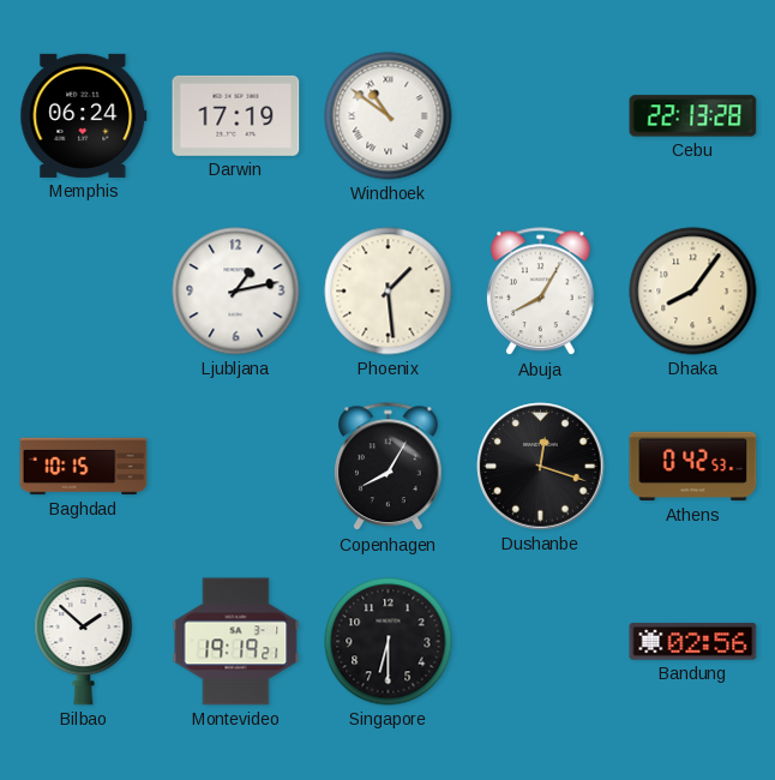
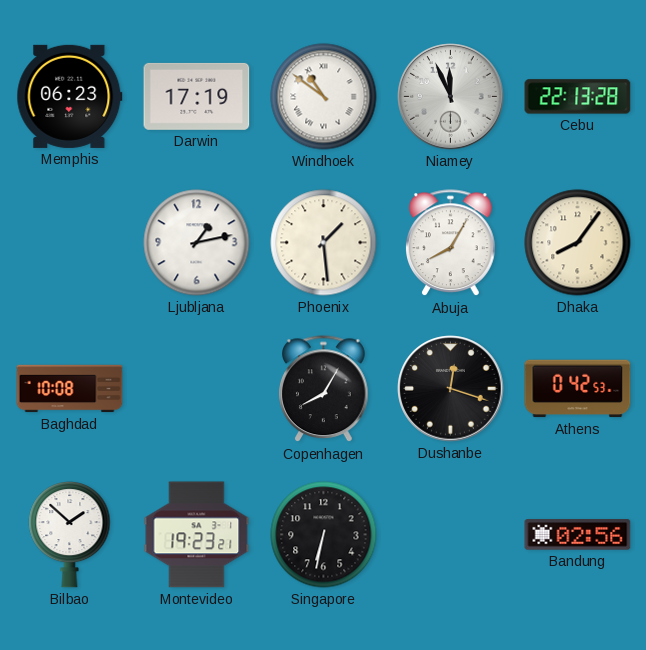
Memphis: 06:24 -> 06:23
Niamey: none -> 11:56
Baghdad: 10:15 -> 10:08
Montevideo: 19:19 -> 19:23
Singapore: 6:30 -> 6:32
